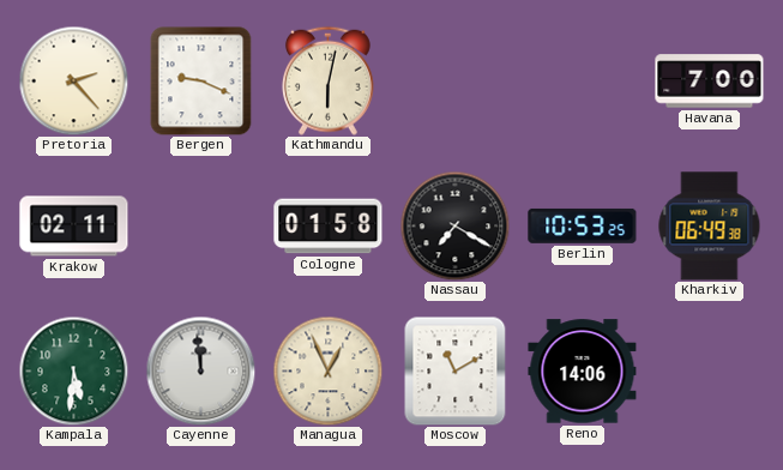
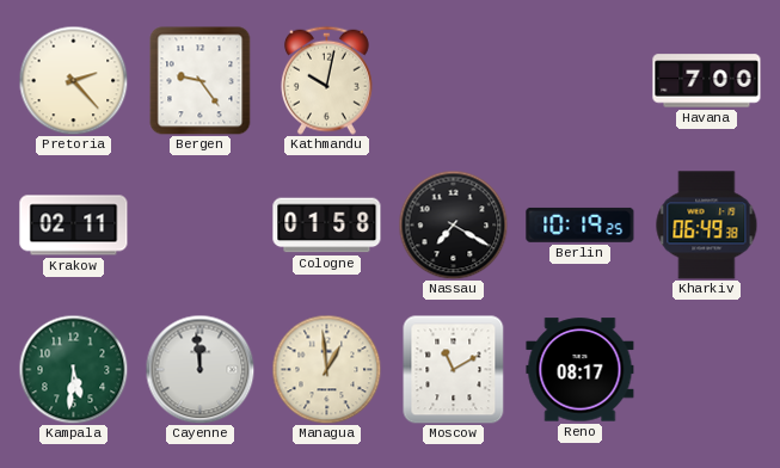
Bergen: 9:19 -> 9:24
Kathmandu: 6:02 -> 10:02
Berlin: 10:53 -> 10:19
Managua: 12:56 -> 12:59
Reno: 14:06 -> 08:17
